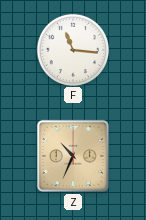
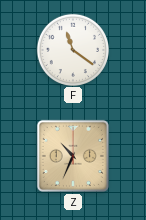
F: 11:16 -> 11:21
